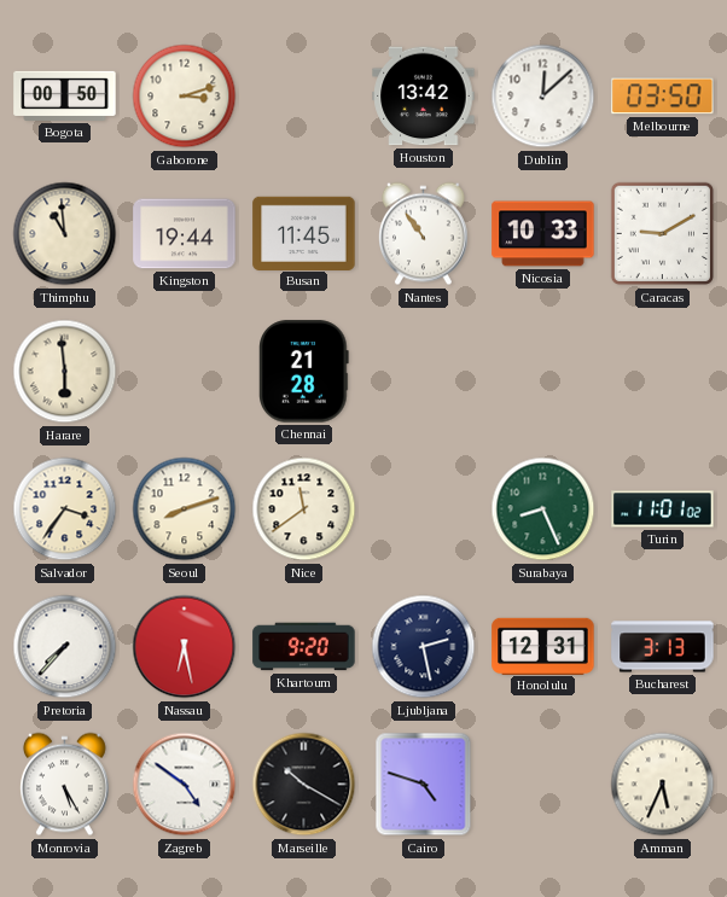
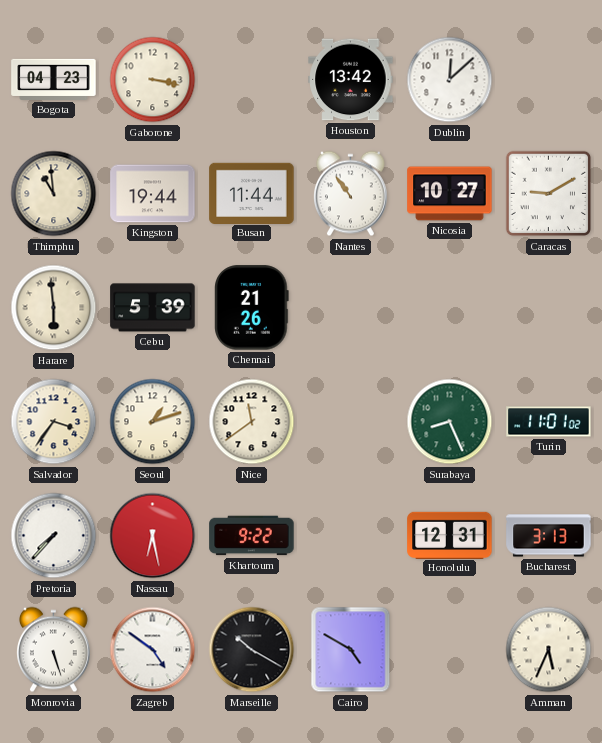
Bogota: 00:50 -> 04:23
Gaborone: 3:12 -> 3:17
Melbourne: 03:50 -> none
Busan: 11:45 -> 11:44
Nicosia: 10:33 -> 10:27
Cebu: none -> 5:39
Chennai: 21:28 -> 21:26
Seoul: 8:12 -> 1:12
Khartoum: 9:20 -> 9:22
Ljubljana: 2:28 -> none
Monrovia: 5:25 -> 5:27
Cairo: 4:48 -> 4:50
